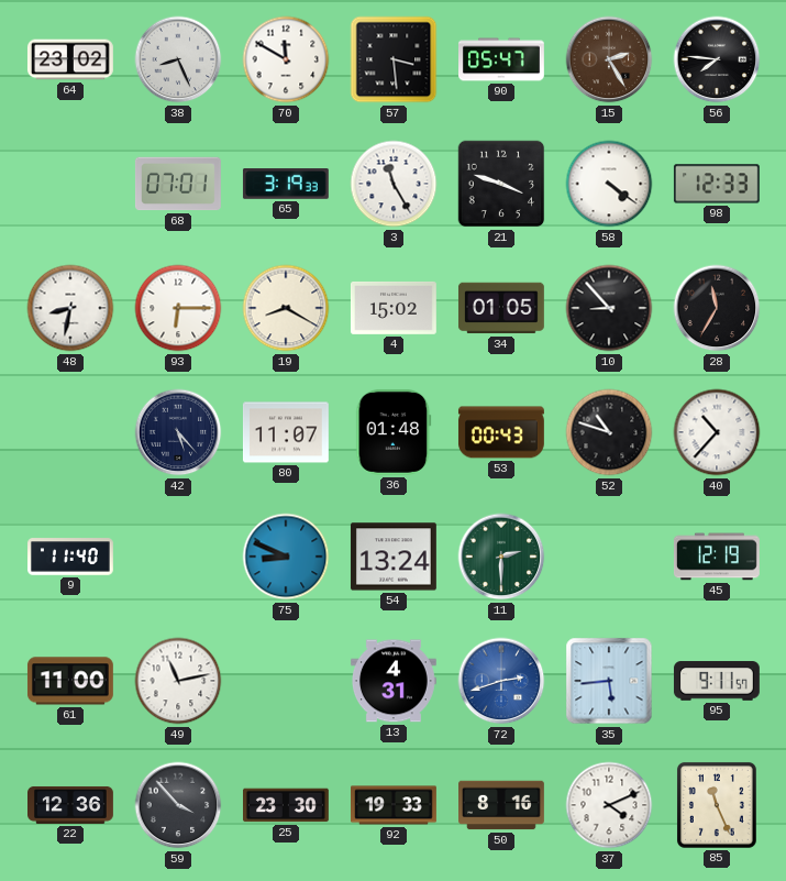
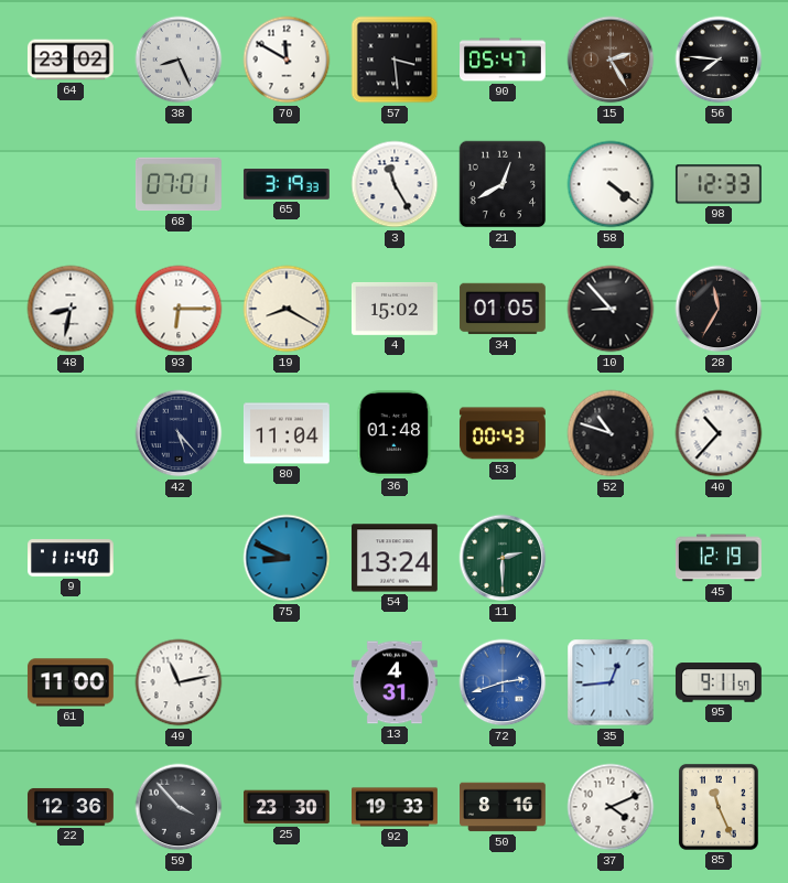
21: 3:48 -> 12:40
80: 11:07 -> 11:04
35: 5:44 -> 12:44
